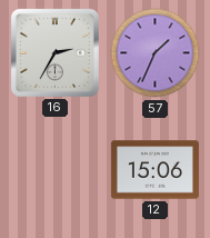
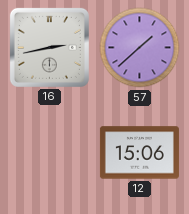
16: 2:35 -> 2:43
57: 1:34 -> 1:38
